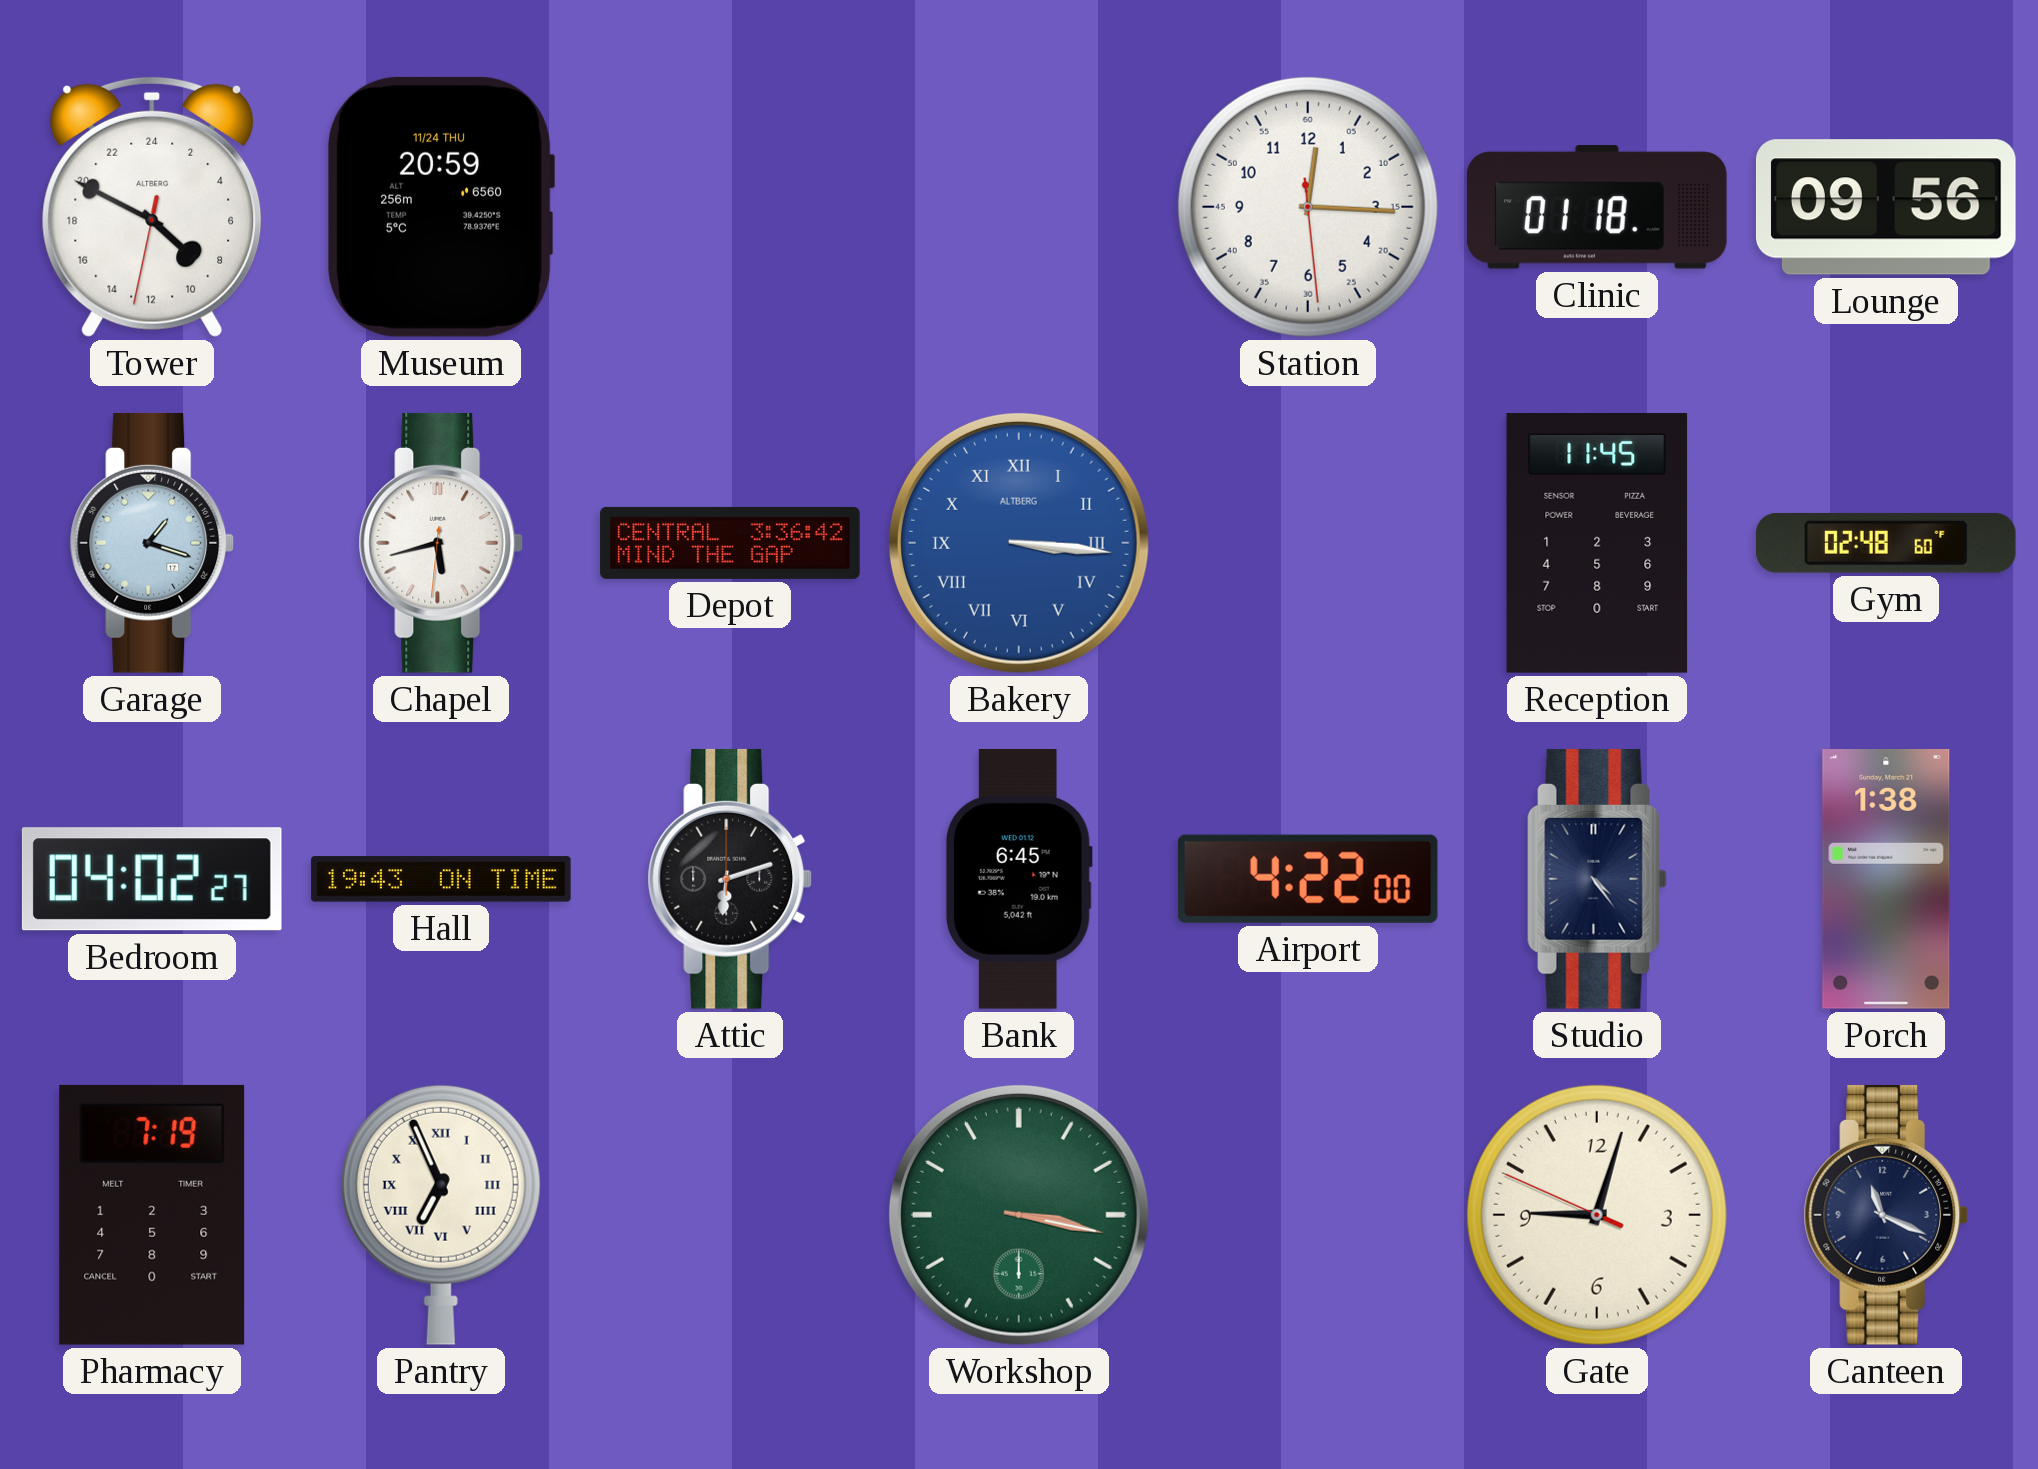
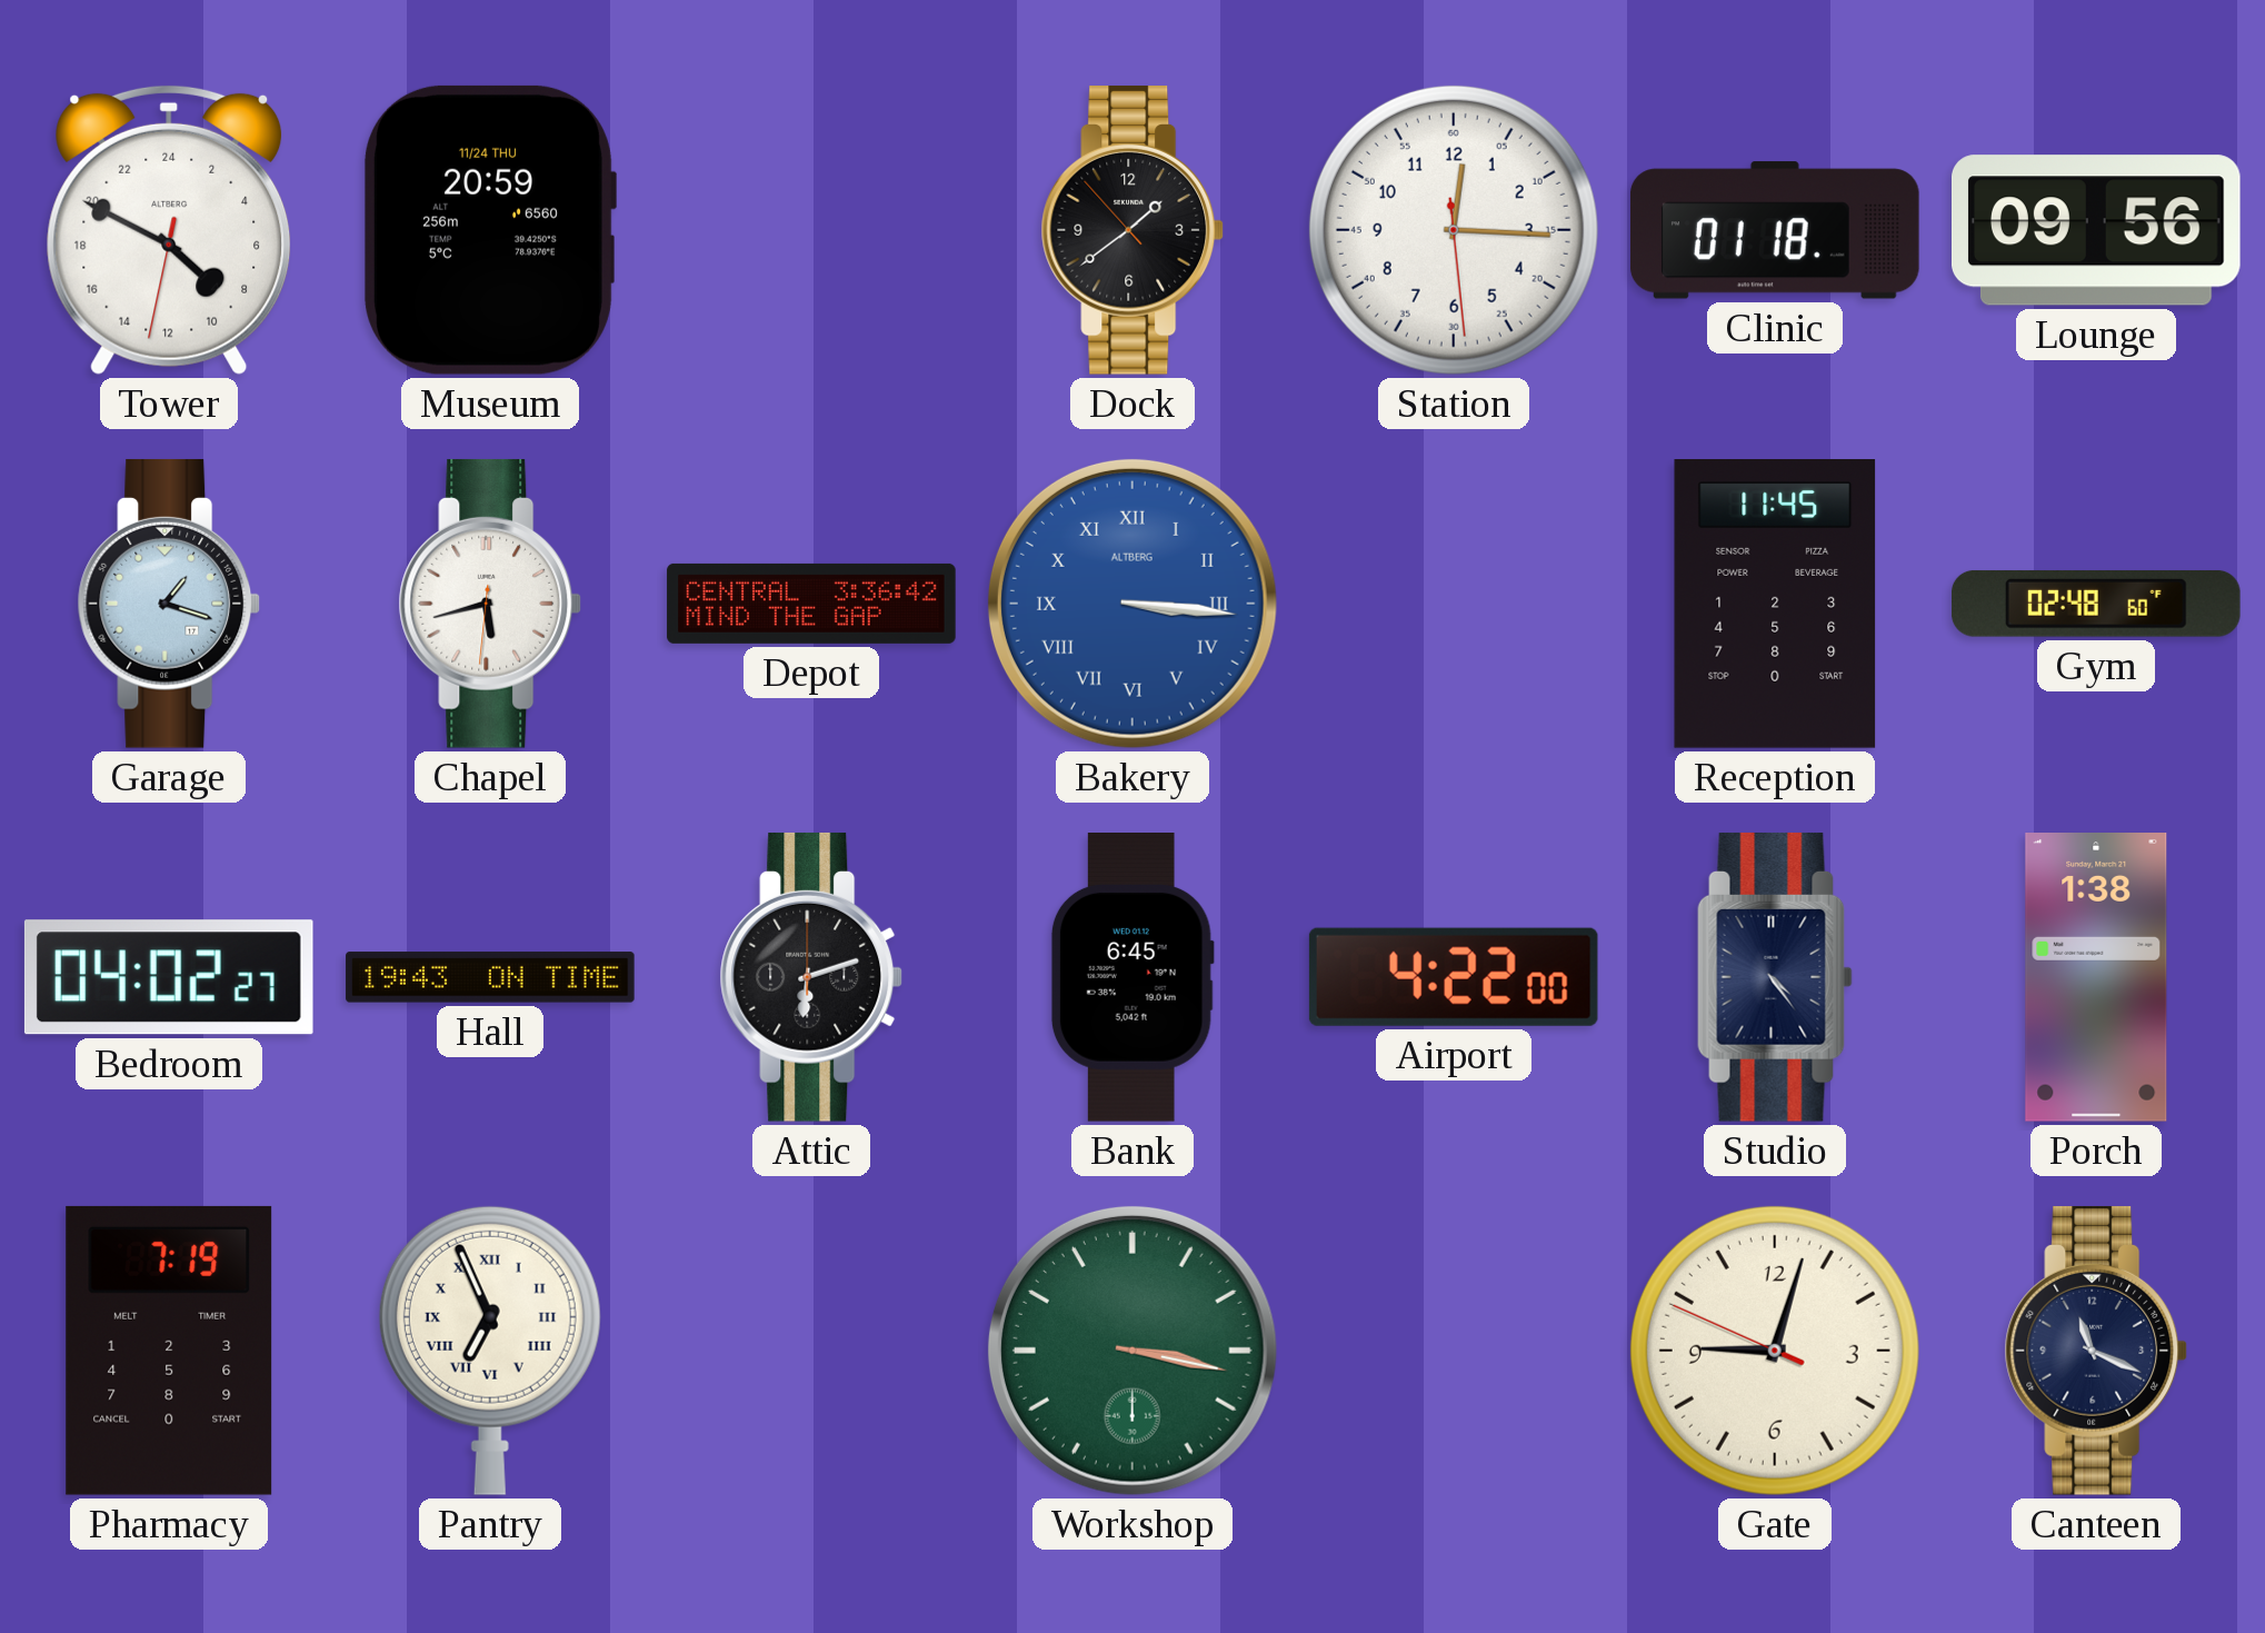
Dock: none -> 1:38
